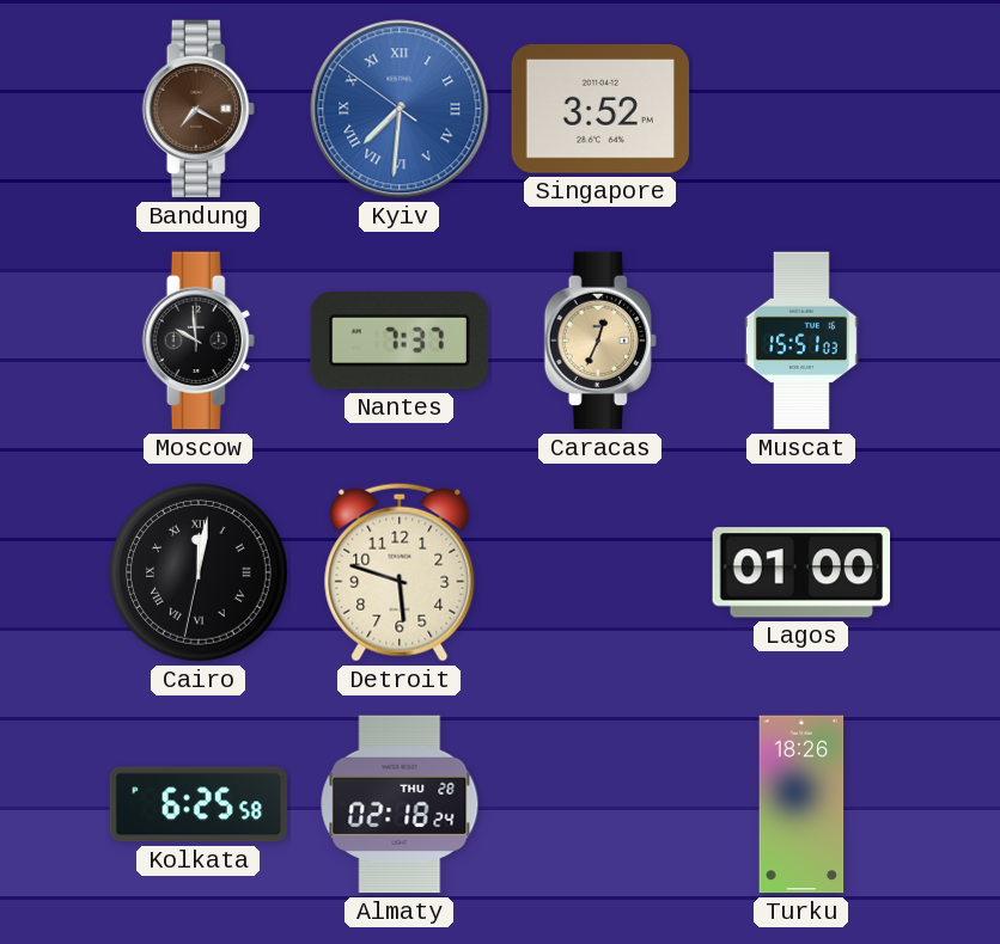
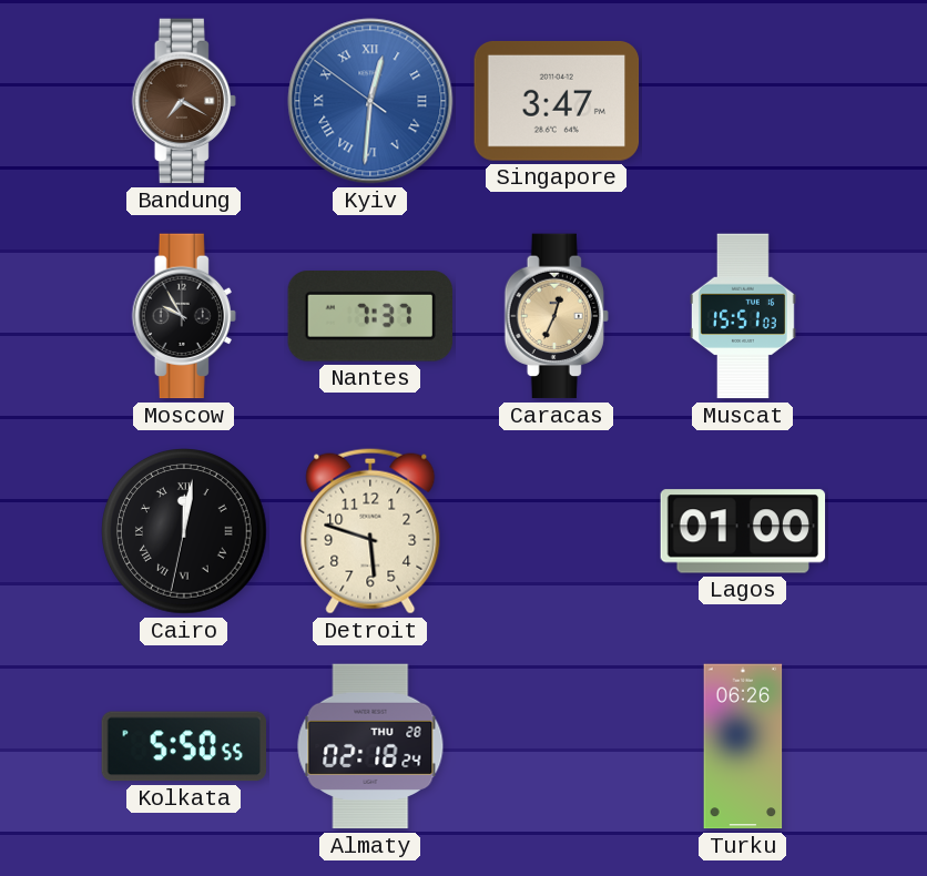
Kyiv: 7:30 -> 12:30
Singapore: 3:52 -> 3:47
Moscow: 9:59 -> 9:55
Kolkata: 6:25 -> 5:50
Turku: 18:26 -> 06:26
